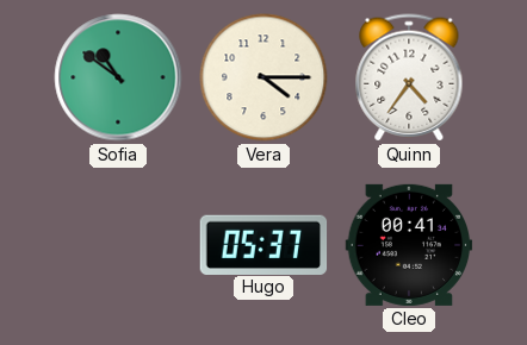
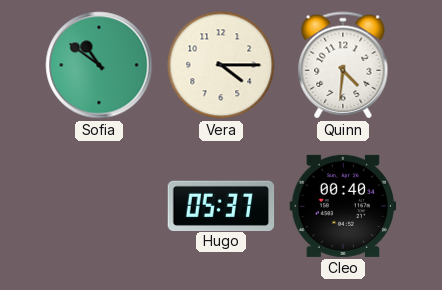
Quinn: 4:36 -> 4:31
Cleo: 00:41 -> 00:40
